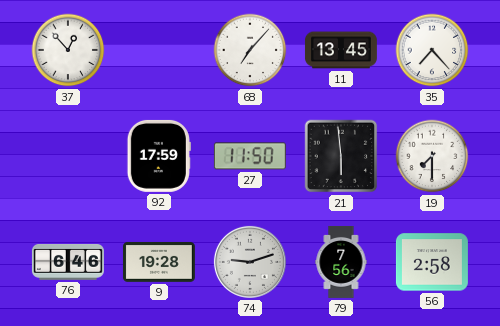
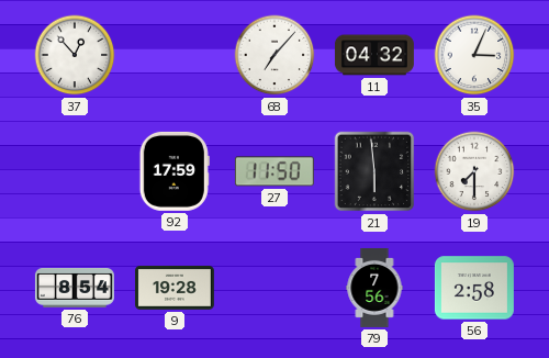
11: 13:45 -> 04:32
35: 7:23 -> 3:04
76: 6:46 -> 8:54
74: 9:12 -> none
